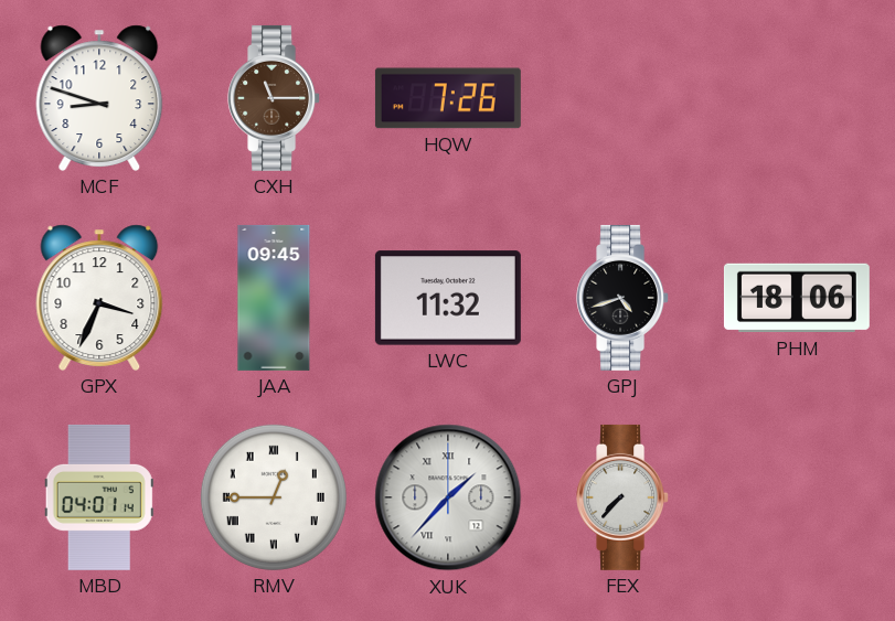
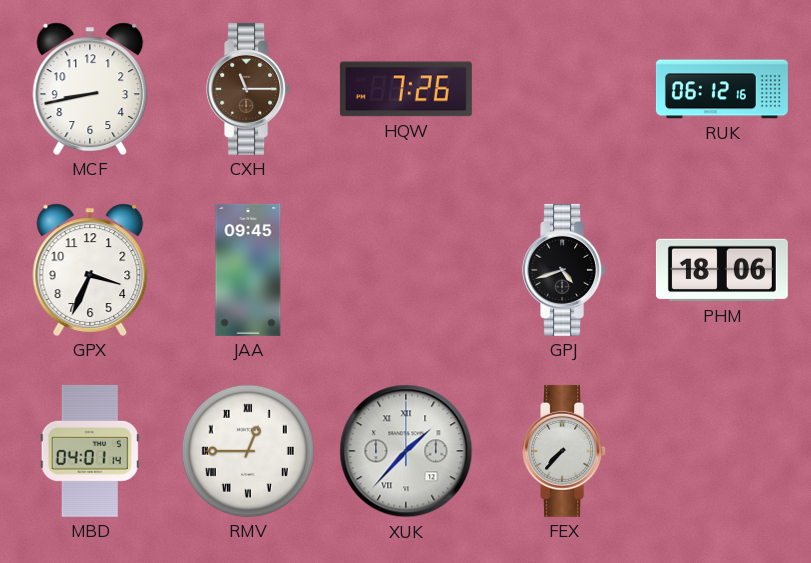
MCF: 8:48 -> 8:43
RUK: none -> 06:12
LWC: 11:32 -> none
